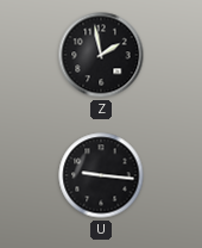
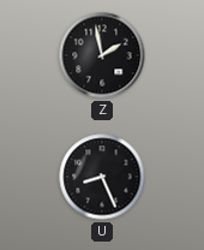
U: 9:16 -> 8:26
